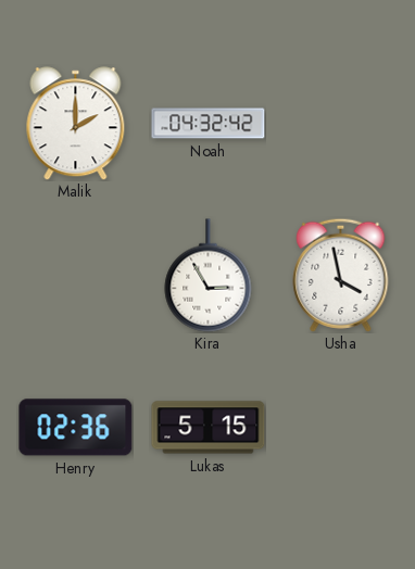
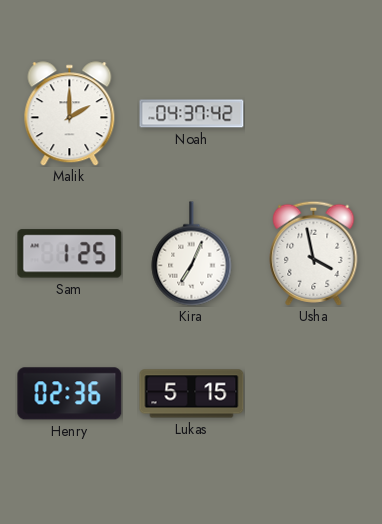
Noah: 04:32 -> 04:37
Sam: none -> 1:25
Kira: 2:55 -> 7:04
